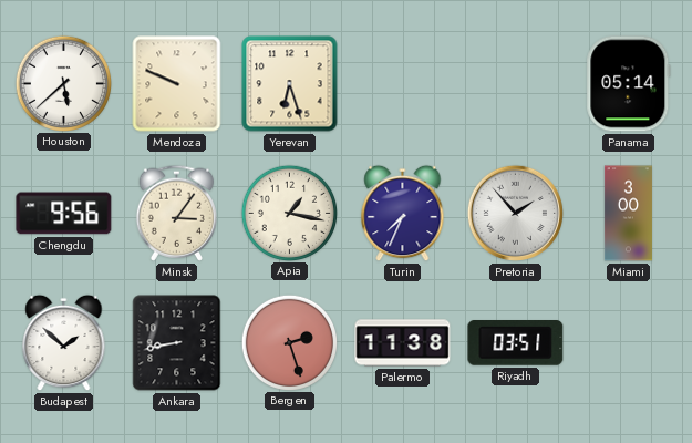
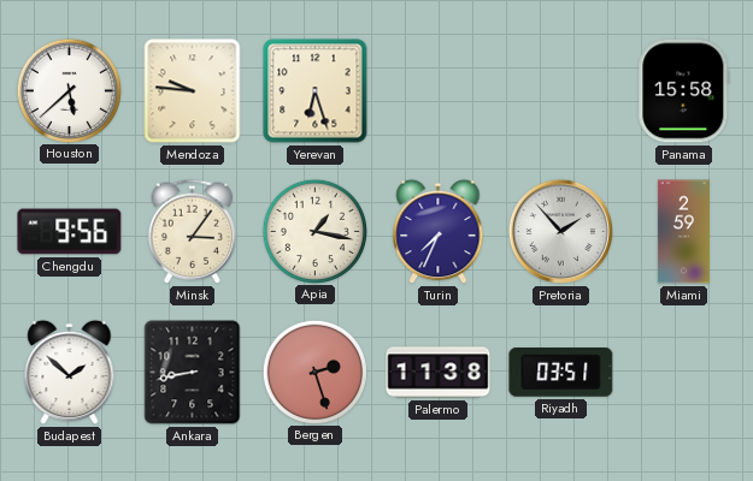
Mendoza: 9:49 -> 9:46
Panama: 05:14 -> 15:58
Miami: 3:00 -> 2:59
